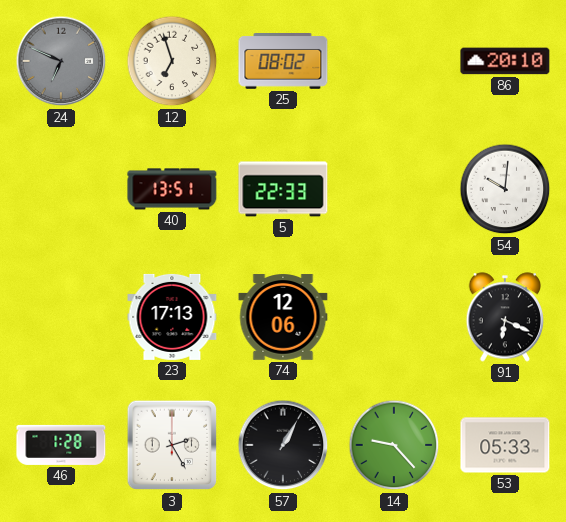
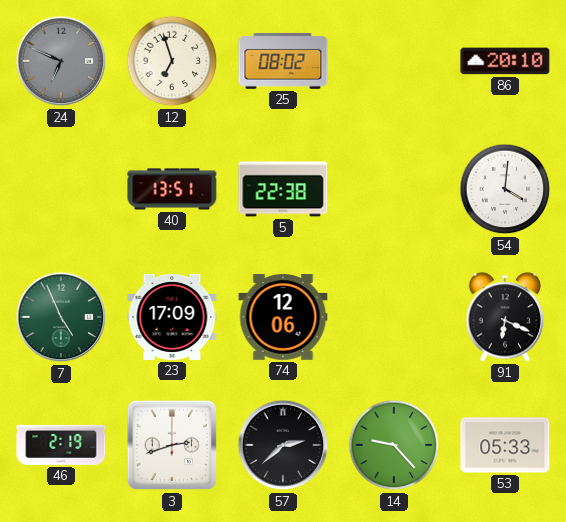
5: 22:33 -> 22:38
54: 10:01 -> 4:01
7: none -> 4:56
23: 17:13 -> 17:09
46: 1:28 -> 2:19
3: 2:25 -> 2:42
57: 1:05 -> 2:38
